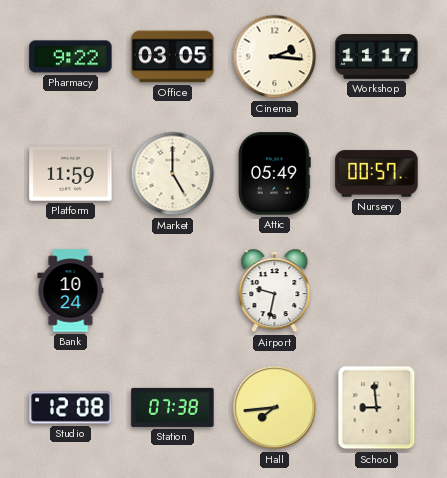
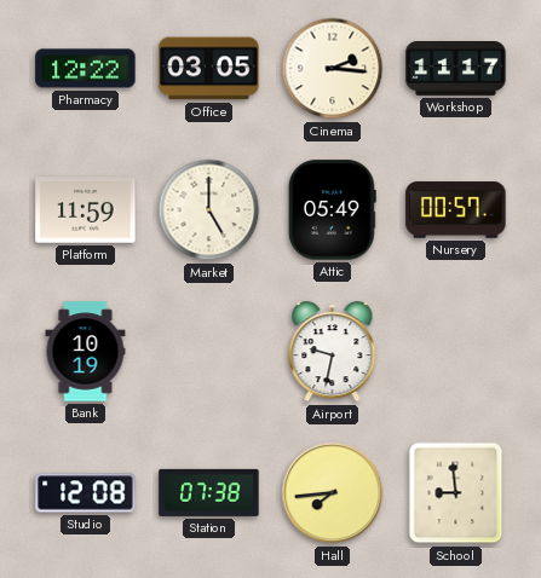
Pharmacy: 9:22 -> 12:22
Bank: 10:24 -> 10:19
